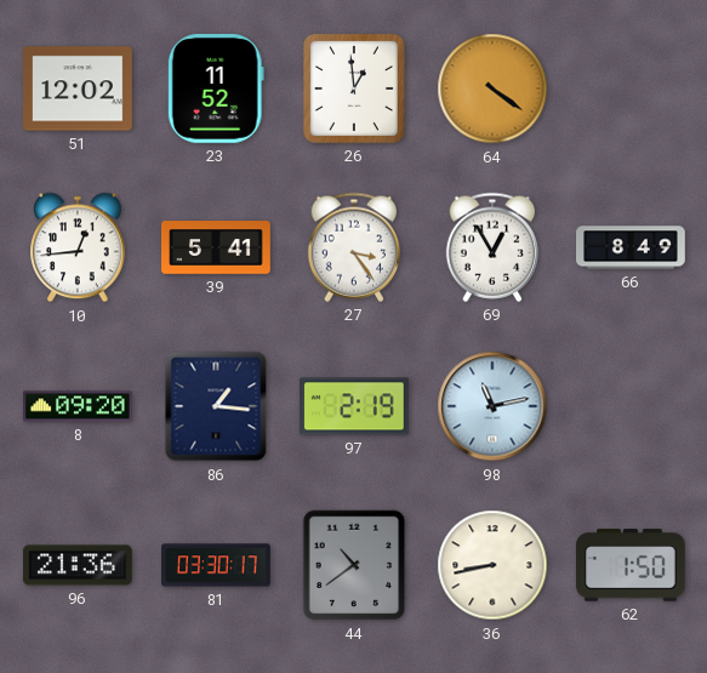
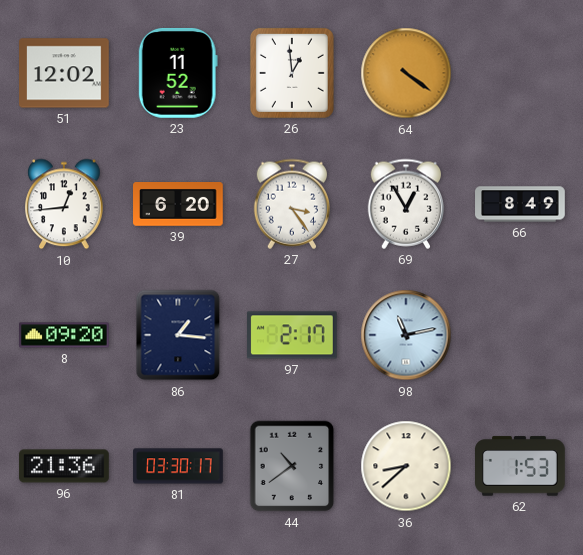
39: 5:41 -> 6:20
97: 2:19 -> 2:17
36: 8:43 -> 8:38
62: 1:50 -> 1:53
